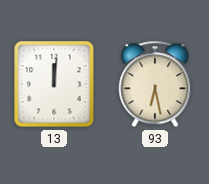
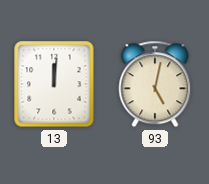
93: 6:28 -> 5:02
